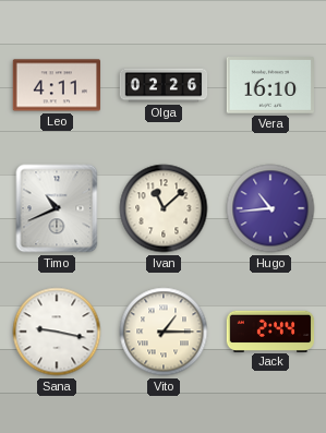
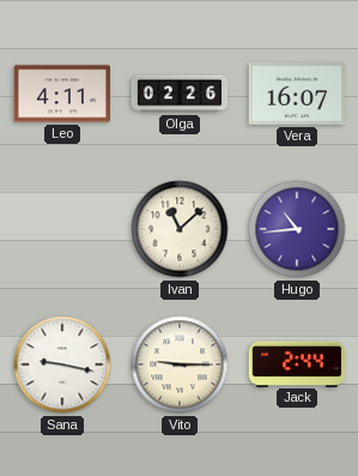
Vera: 16:10 -> 16:07
Timo: 10:41 -> none
Vito: 1:15 -> 9:15
